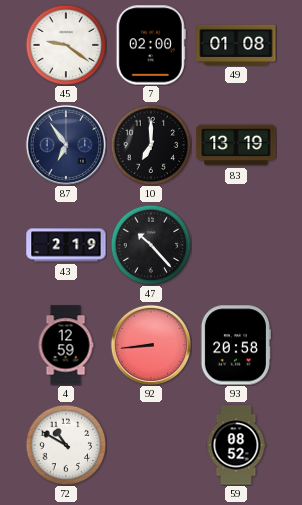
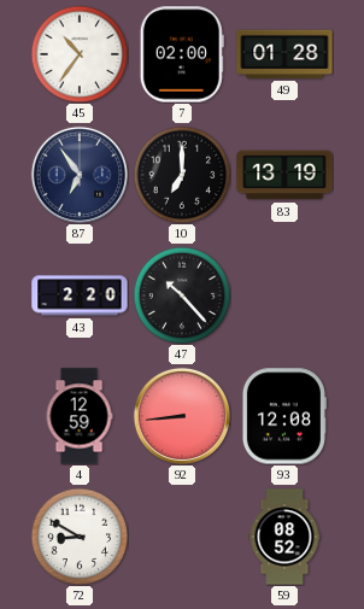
45: 9:21 -> 10:36
49: 01:08 -> 01:28
43: 2:19 -> 2:20
93: 20:58 -> 12:08
72: 10:50 -> 8:50
